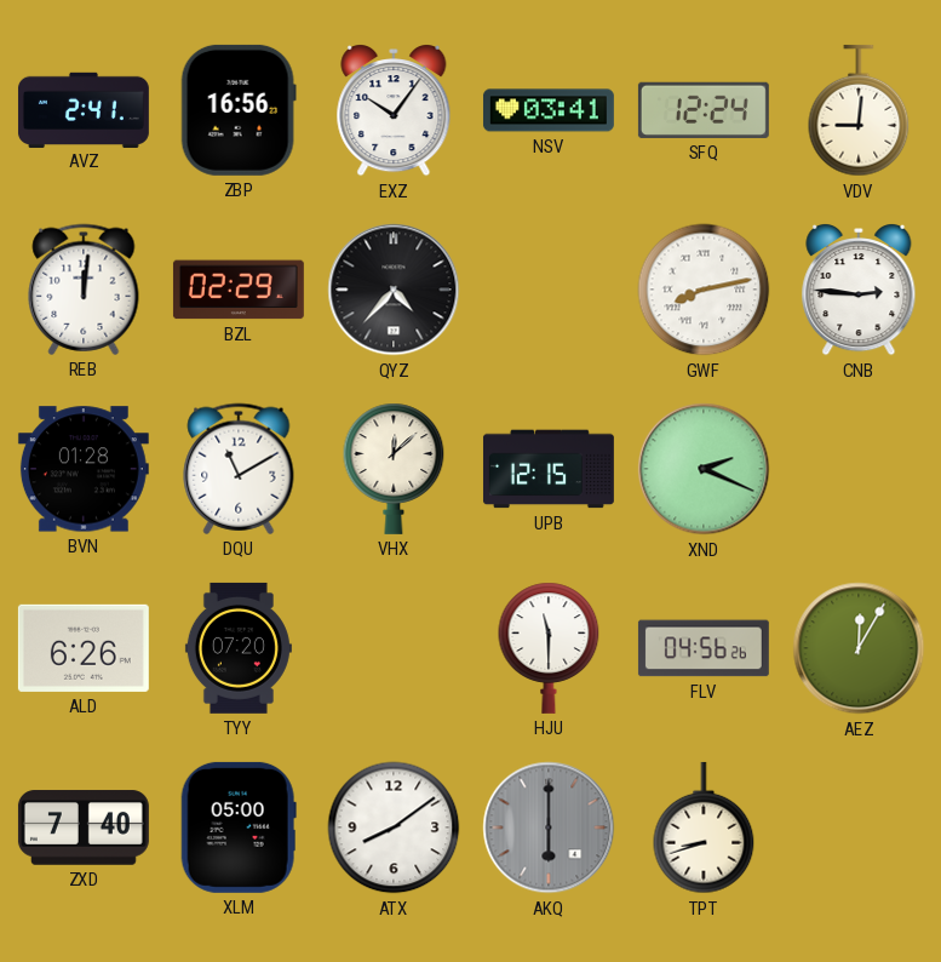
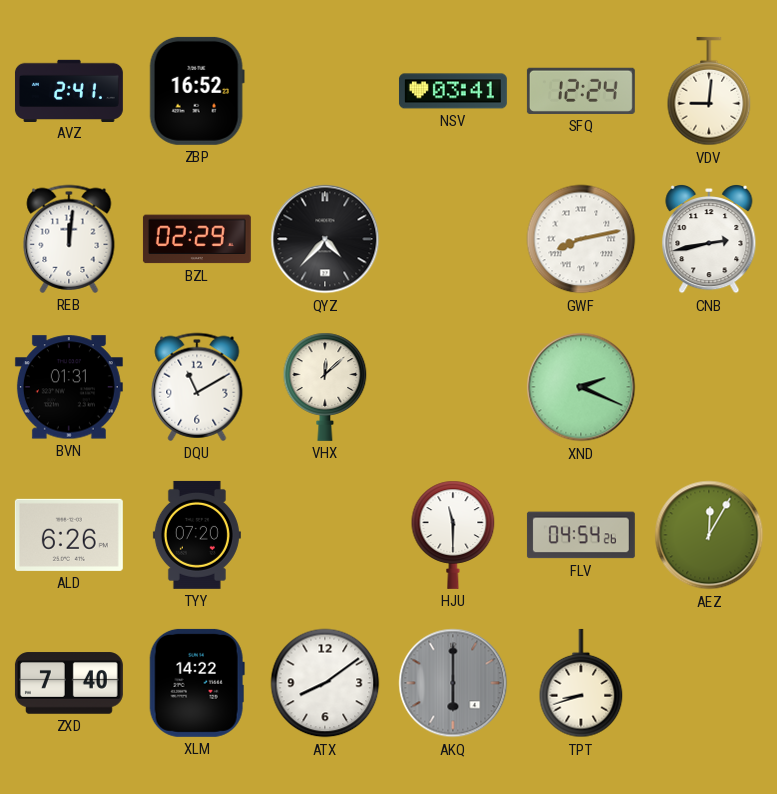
ZBP: 16:56 -> 16:52
EXZ: 10:06 -> none
CNB: 2:46 -> 2:43
BVN: 01:28 -> 01:31
UPB: 12:15 -> none
FLV: 04:56 -> 04:54
XLM: 05:00 -> 14:22
